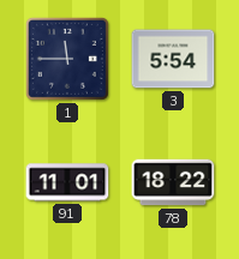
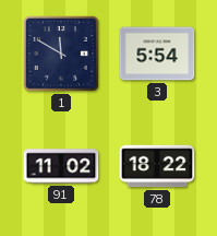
1: 11:45 -> 11:50
91: 11:01 -> 11:02
